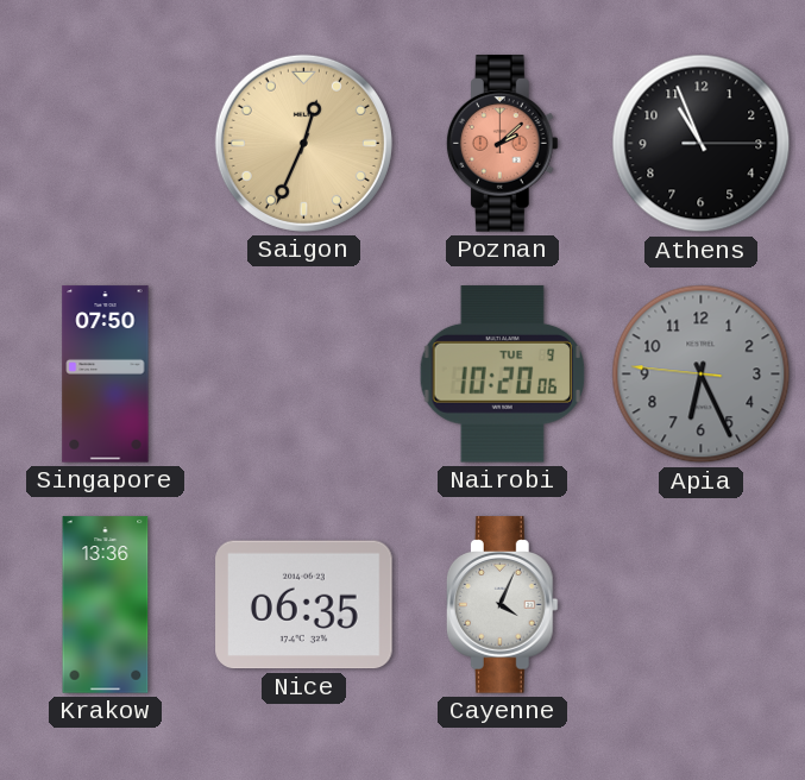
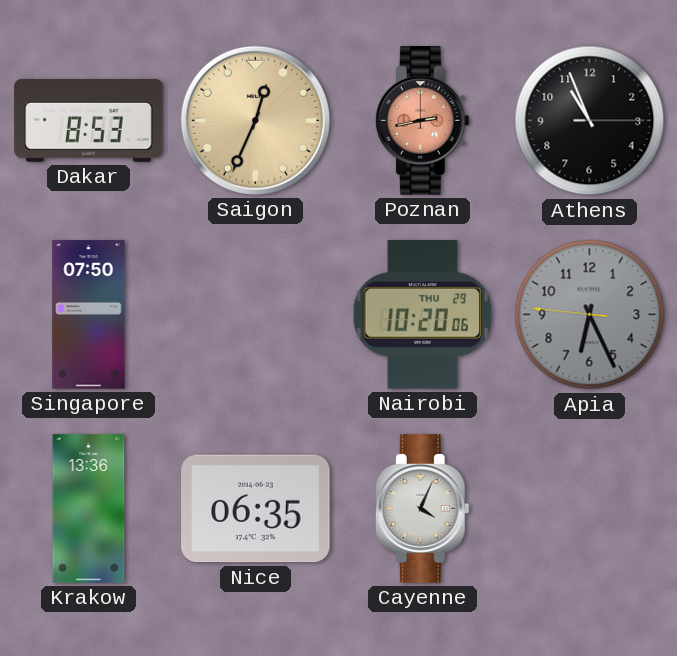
Dakar: none -> 8:53
Poznan: 2:08 -> 2:43
Nairobi date: TUE 9 -> THU 29
